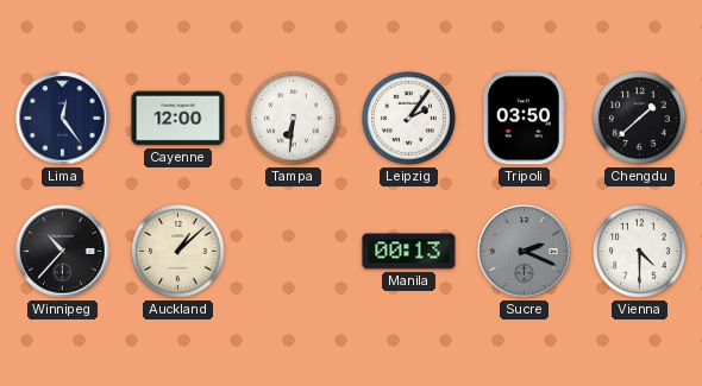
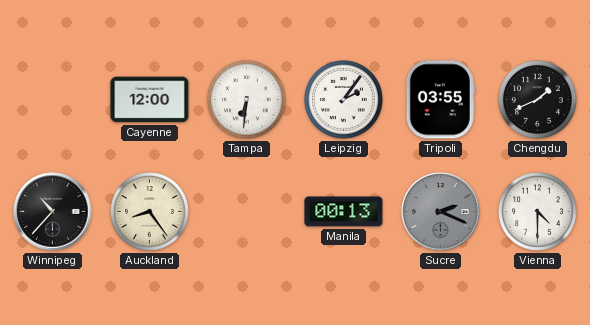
Lima: 12:24 -> none
Tripoli: 03:50 -> 03:55
Chengdu: 1:38 -> 1:41
Auckland: 1:08 -> 8:24
